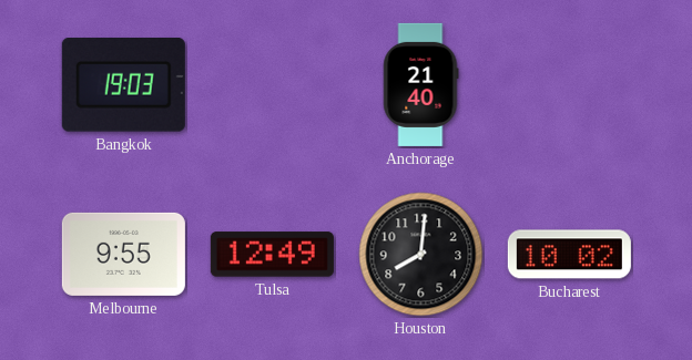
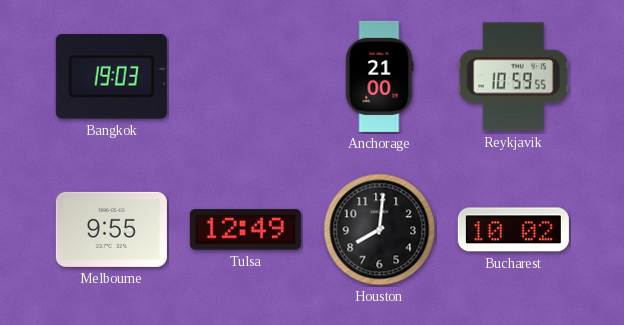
Anchorage: 21:40 -> 21:00
Reykjavik: none -> 10:59
